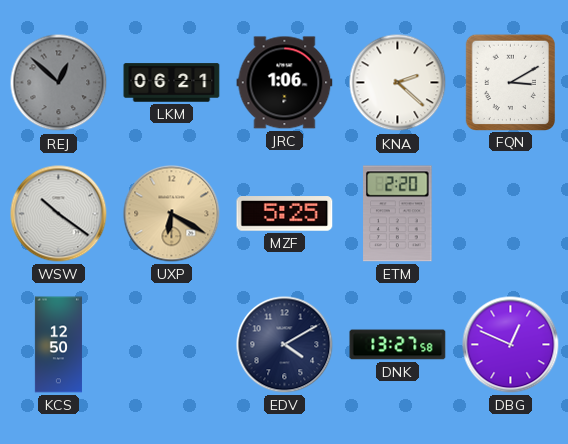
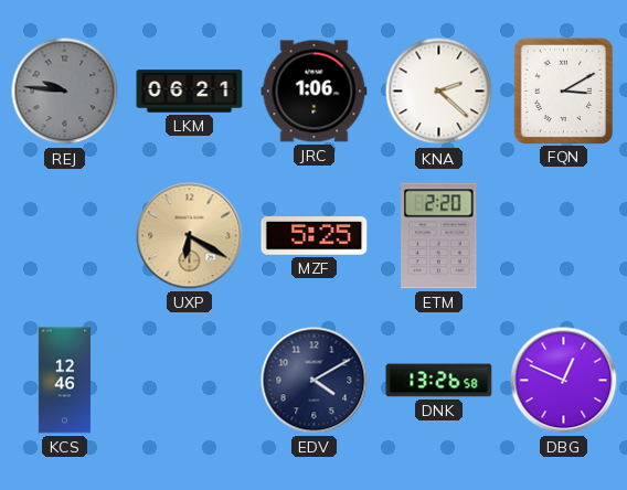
REJ: 12:52 -> 9:46
WSW: 10:21 -> none
KCS: 12:50 -> 12:46
DNK: 13:27 -> 13:26
